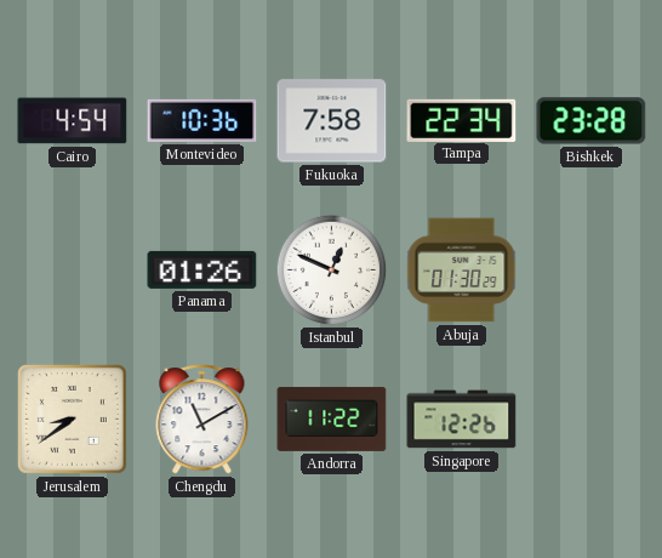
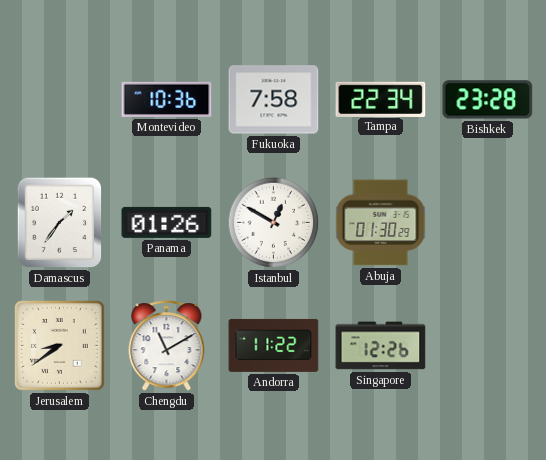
Cairo: 4:54 -> none
Damascus: none -> 1:36
Istanbul: 12:49 -> 12:50
